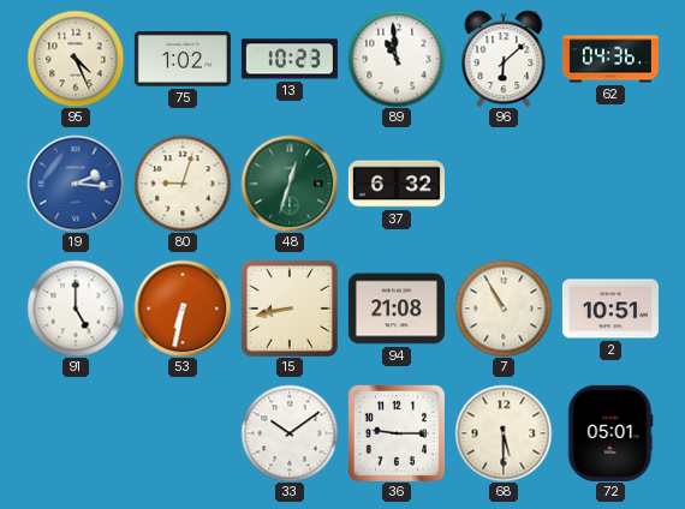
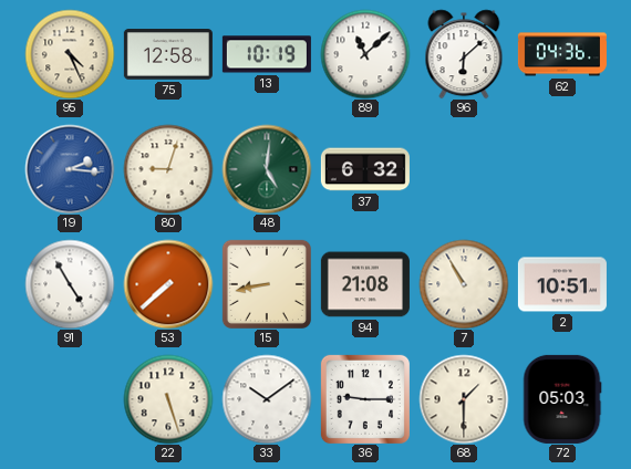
75: 1:02 -> 12:58
13: 10:23 -> 10:19
89: 10:59 -> 11:08
48: 12:33 -> 5:01
91: 5:00 -> 4:55
53: 6:32 -> 7:38
22: none -> 5:27
68: 5:30 -> 1:30
72: 05:01 -> 05:03
